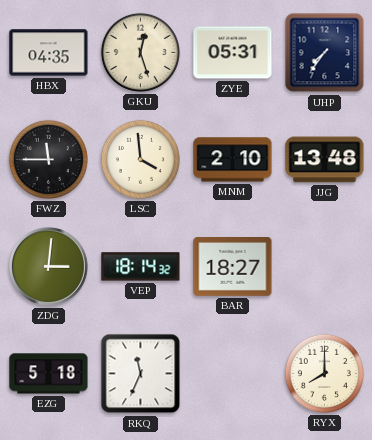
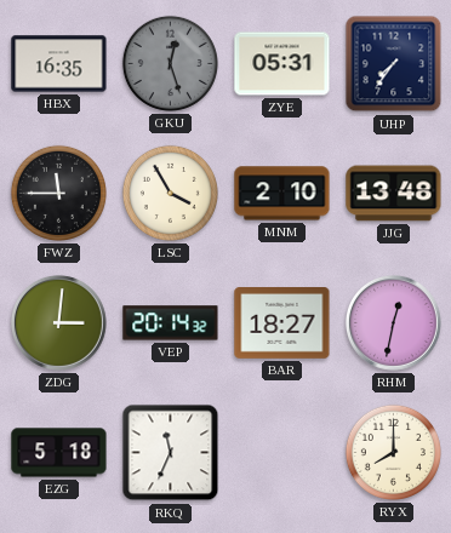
HBX: 04:35 -> 16:35
GKU dial: cream -> grey
LSC: 3:59 -> 3:55
VEP: 18:14 -> 20:14
RHM: none -> 12:32
